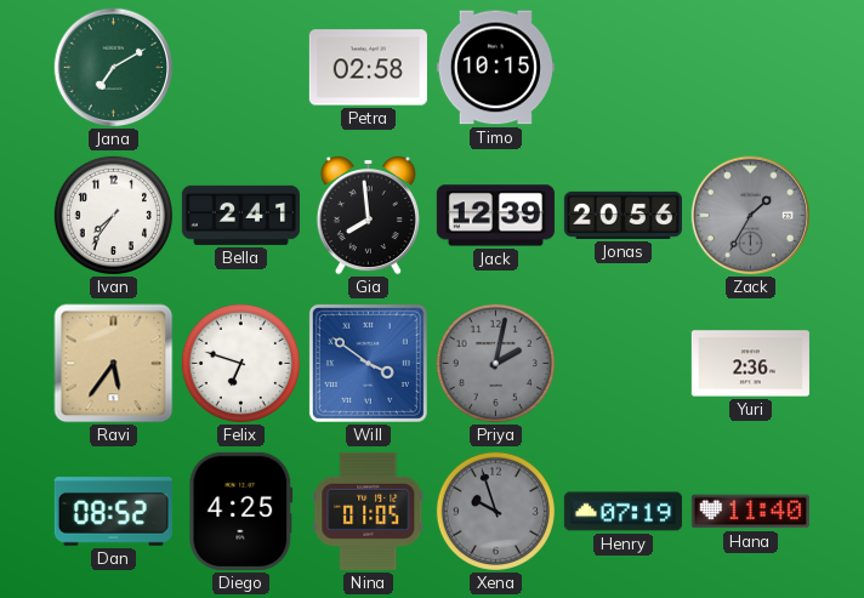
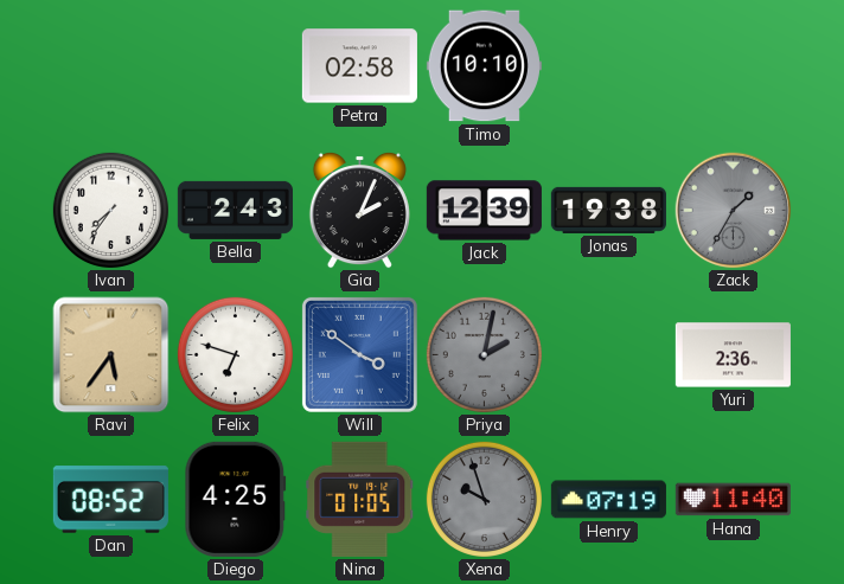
Jana: 7:10 -> none
Timo: 10:15 -> 10:10
Bella: 2:41 -> 2:43
Gia: 7:59 -> 2:04
Jonas: 20:56 -> 19:38
